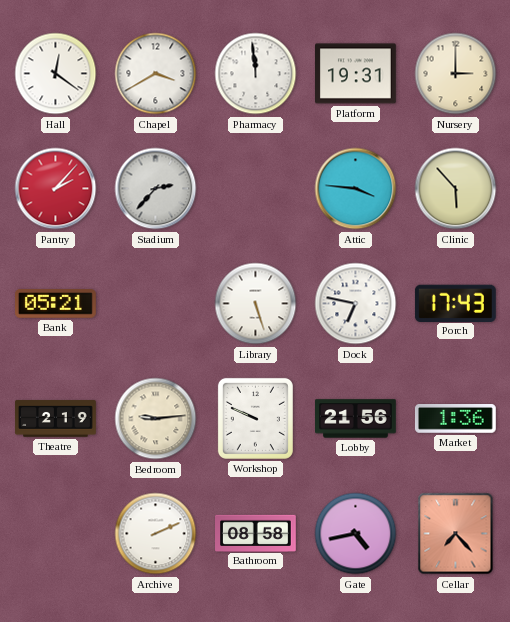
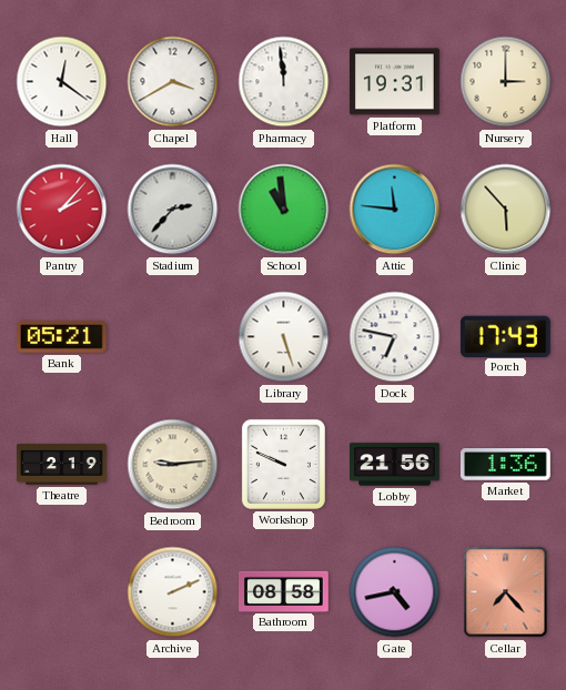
School: none -> 10:59
Attic: 3:46 -> 11:46
